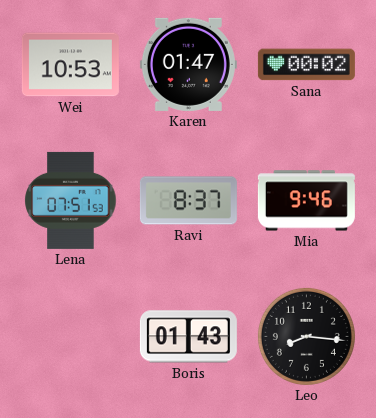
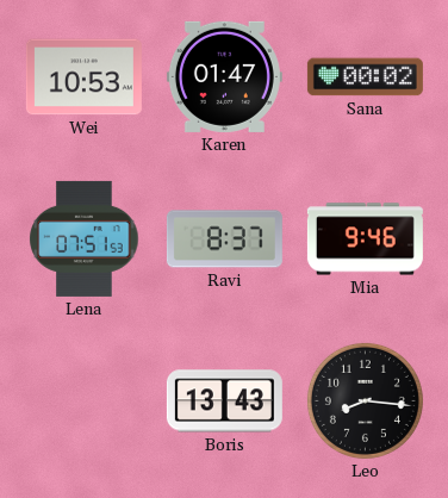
Boris: 01:43 -> 13:43
